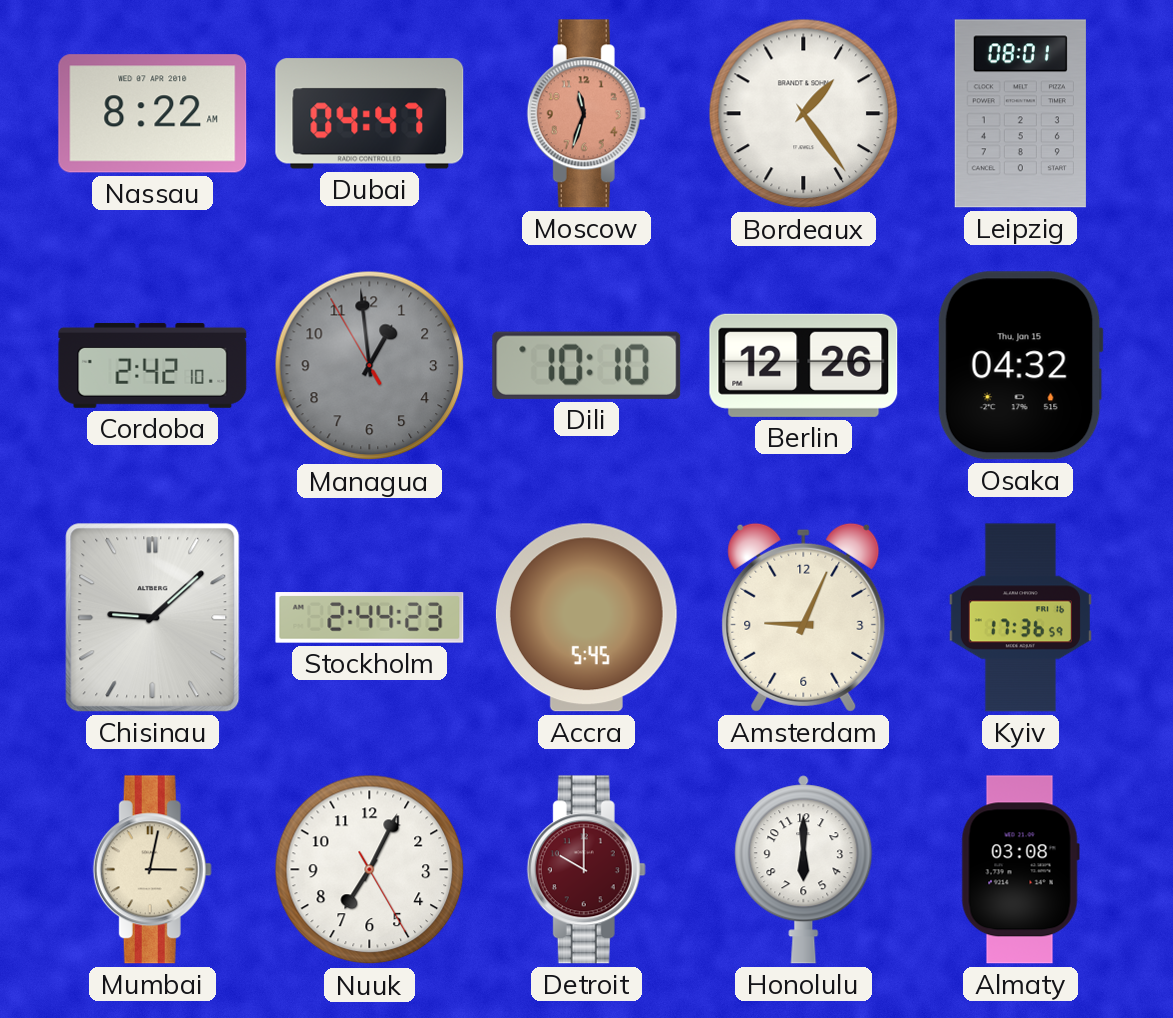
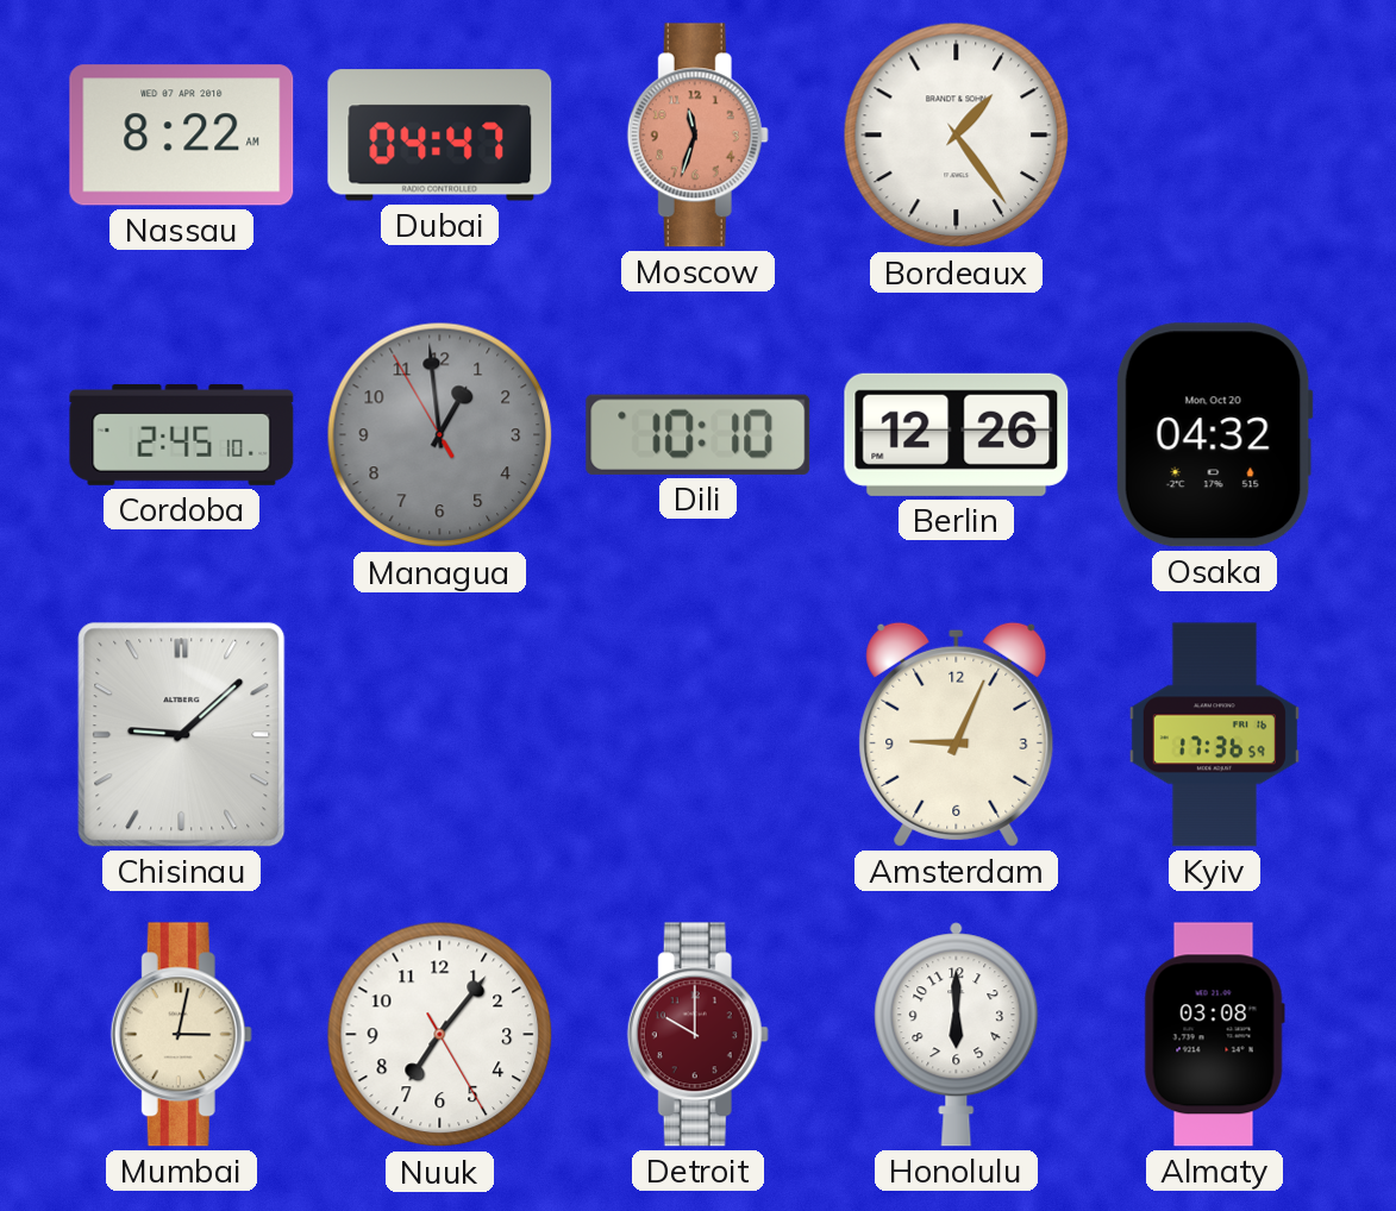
Leipzig: 08:01 -> none
Cordoba: 2:42 -> 2:45
Osaka date: Thu, Jan 15 -> Mon, Oct 20
Stockholm: 2:44 -> none
Accra: 5:45 -> none
Nuuk: 7:04 -> 7:06
